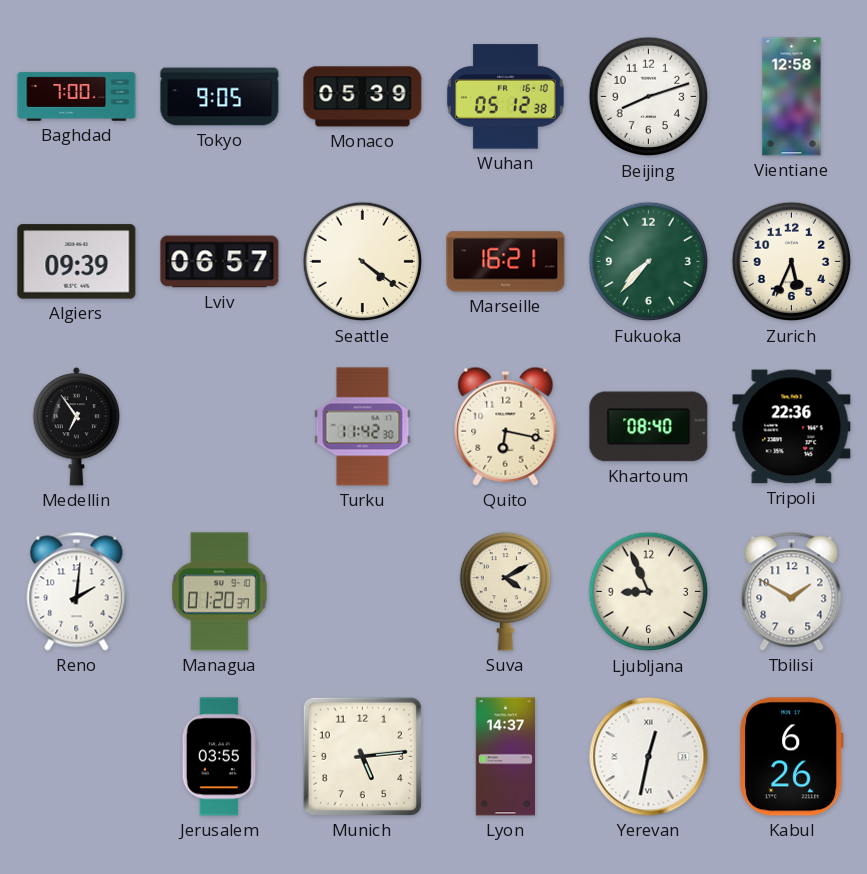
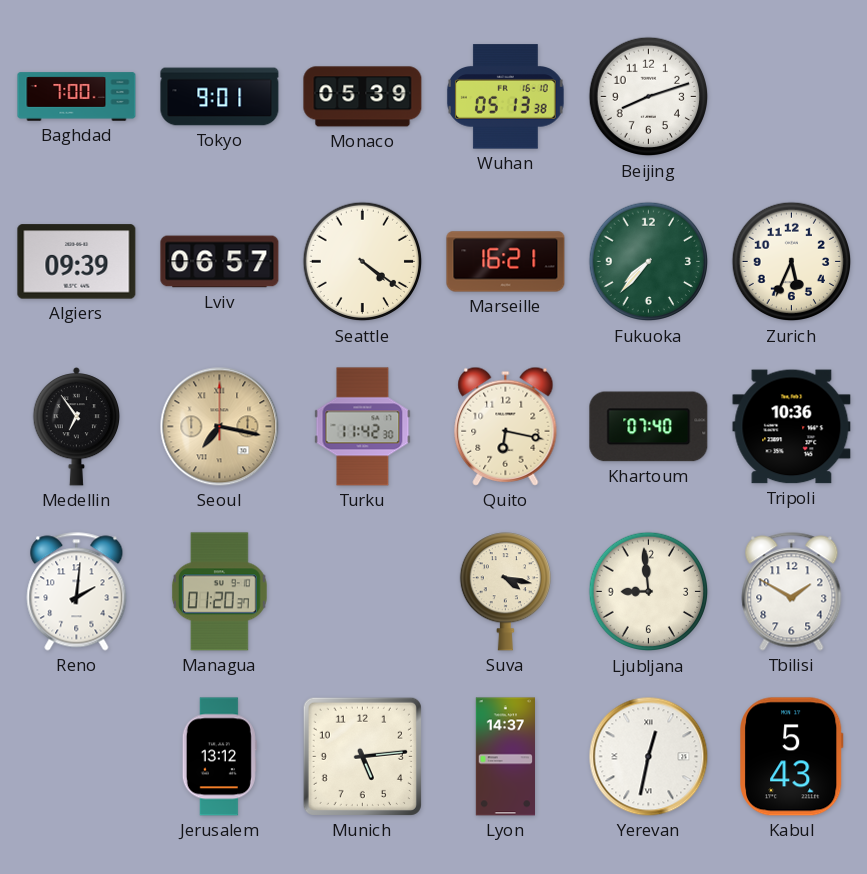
Tokyo: 9:05 -> 9:01
Wuhan: 05:12 -> 05:13
Vientiane: 12:58 -> none
Seoul: none -> 7:17
Khartoum: 08:40 -> 07:40
Tripoli: 22:36 -> 10:36
Suva: 4:10 -> 4:17
Ljubljana: 8:56 -> 8:59
Jerusalem: 03:55 -> 13:12
Kabul: 6:26 -> 5:43
